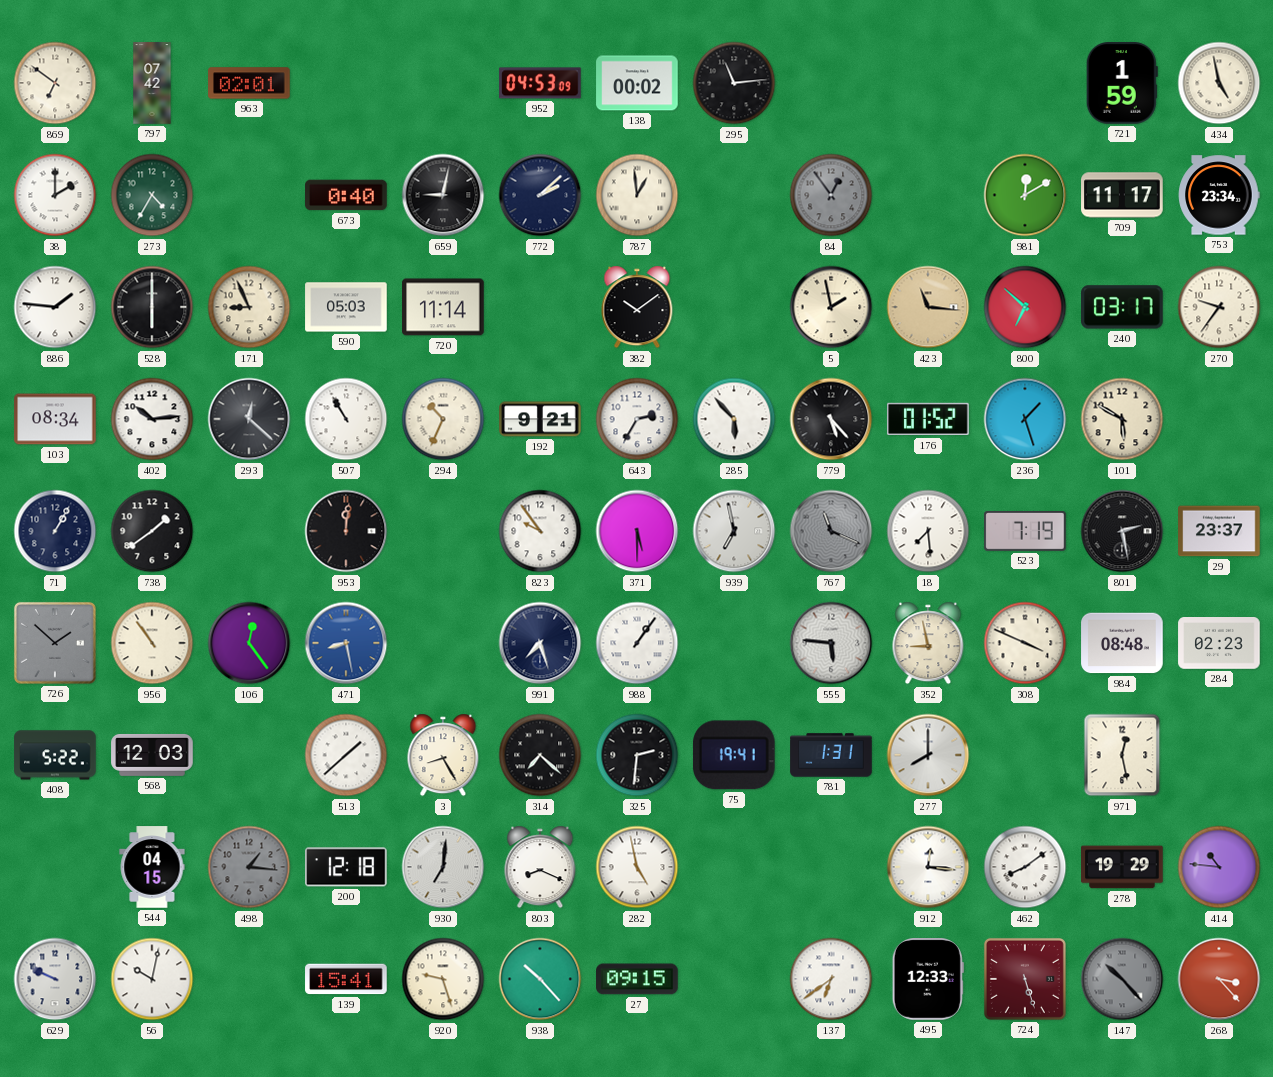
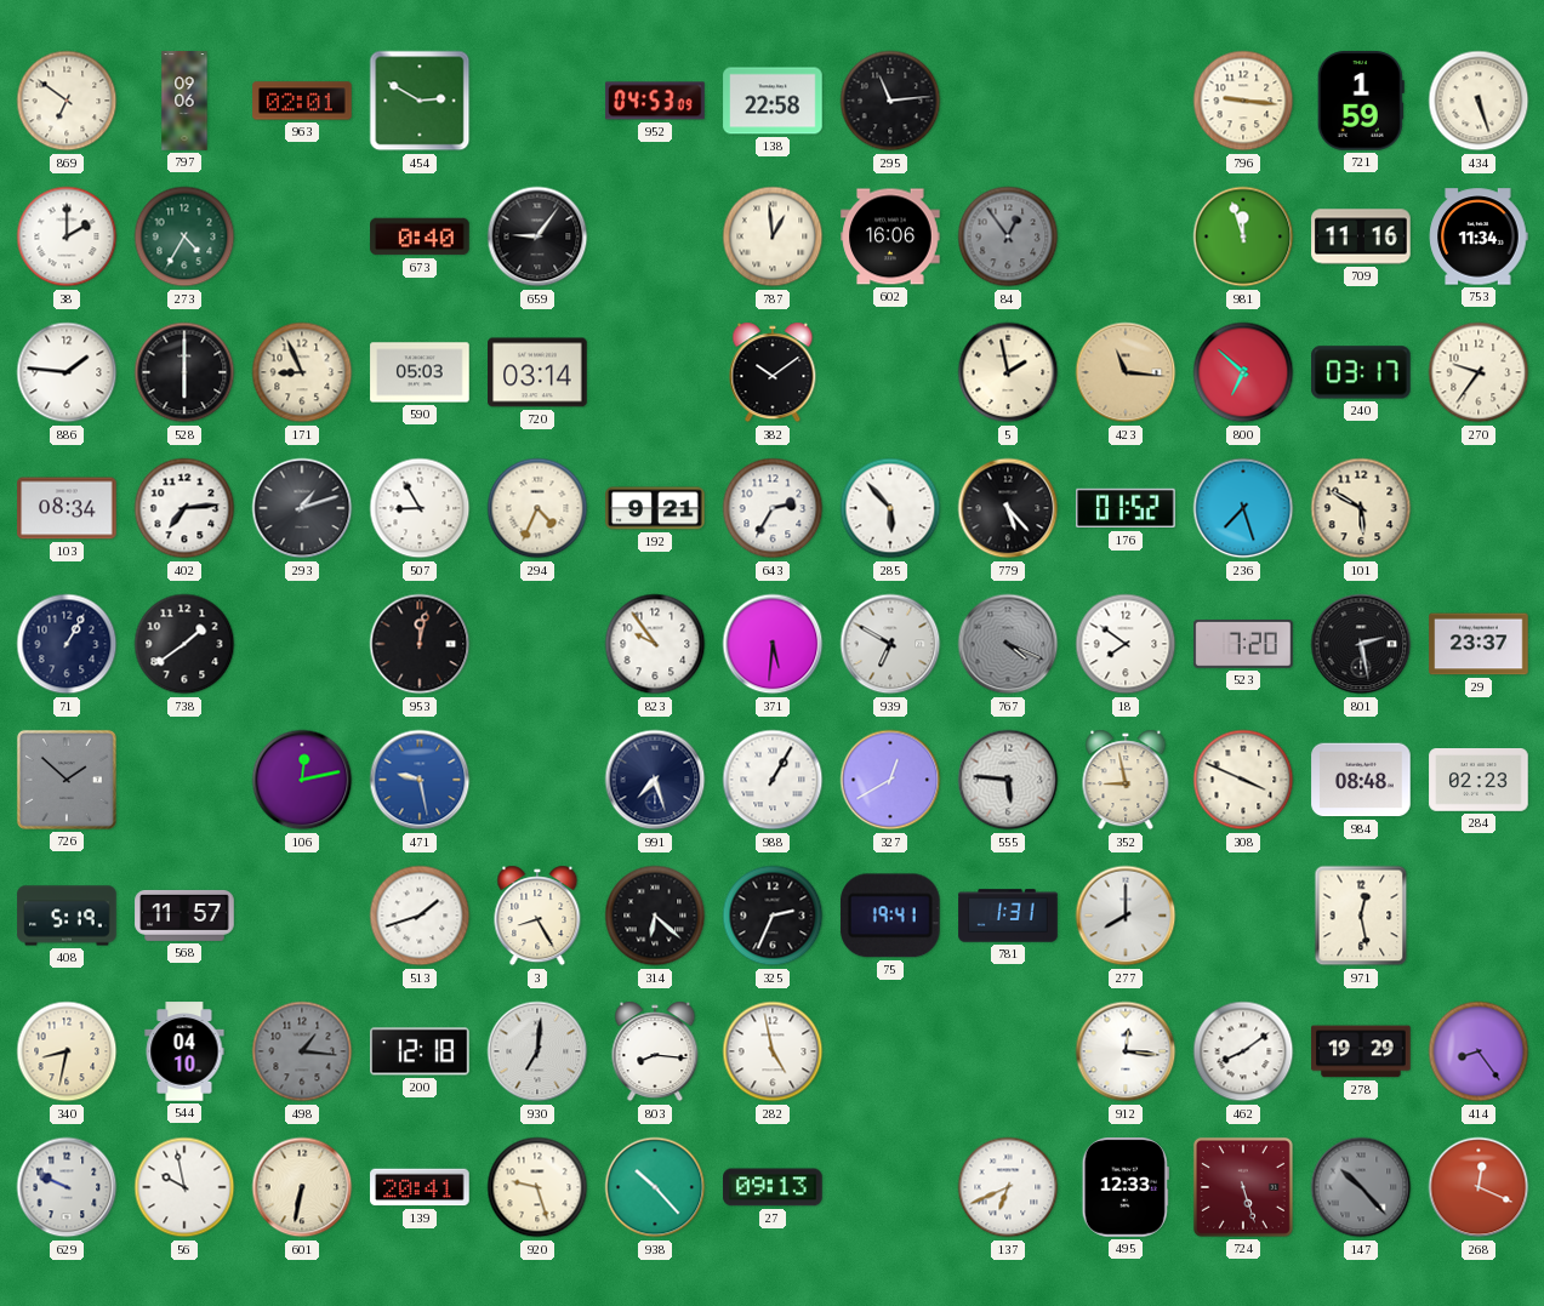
797: 07:42 -> 09:06
454: none -> 2:50
138: 00:02 -> 22:58
796: none -> 9:16
434: 4:58 -> 5:27
659: 9:02 -> 9:06
772: 2:08 -> none
602: none -> 16:06
981: 12:10 -> 11:57
709: 11:17 -> 11:16
753: 23:34 -> 11:34
720: 11:14 -> 03:14
402: 10:14 -> 7:14
293: 12:22 -> 1:12
507: 10:55 -> 8:55
294: 10:34 -> 4:34
236: 1:27 -> 7:27
953: 12:01 -> 12:02
371: 5:30 -> 5:31
939: 6:58 -> 6:50
767: 11:19 -> 4:19
18: 7:29 -> 7:51
523: 7:19 -> 7:20
956: 10:54 -> none
106: 12:24 -> 12:13
471: 8:28 -> 9:28
988: 1:06 -> 1:05
327: none -> 12:40
408: 5:22 -> 5:19
568: 12:03 -> 11:57
513: 1:38 -> 1:42
314: 7:22 -> 6:22
325: 2:31 -> 2:34
340: none -> 8:32
544: 04:15 -> 04:10
803: 8:19 -> 8:16
414: 10:46 -> 8:24
56: 10:02 -> 9:58
601: none -> 6:32
139: 15:41 -> 20:41
27: 09:15 -> 09:13
137: 6:39 -> 6:41
268: 3:23 -> 12:19
